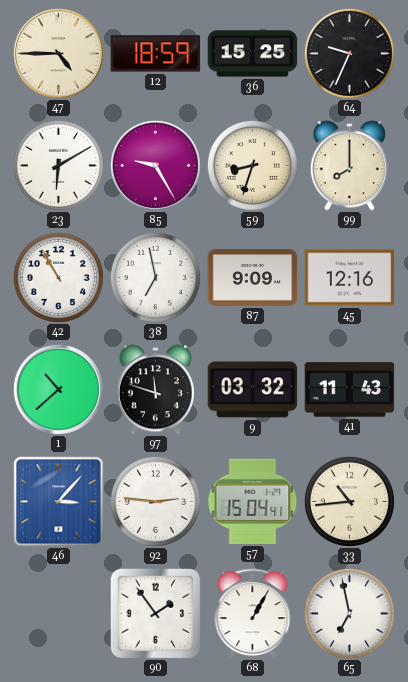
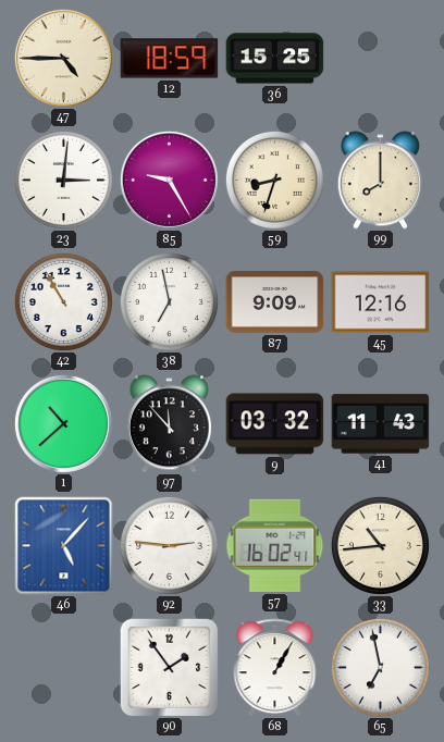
64: 9:34 -> none
23: 6:10 -> 3:01
97: 11:48 -> 11:53
46: 3:07 -> 5:07
57: 15:04 -> 16:02
